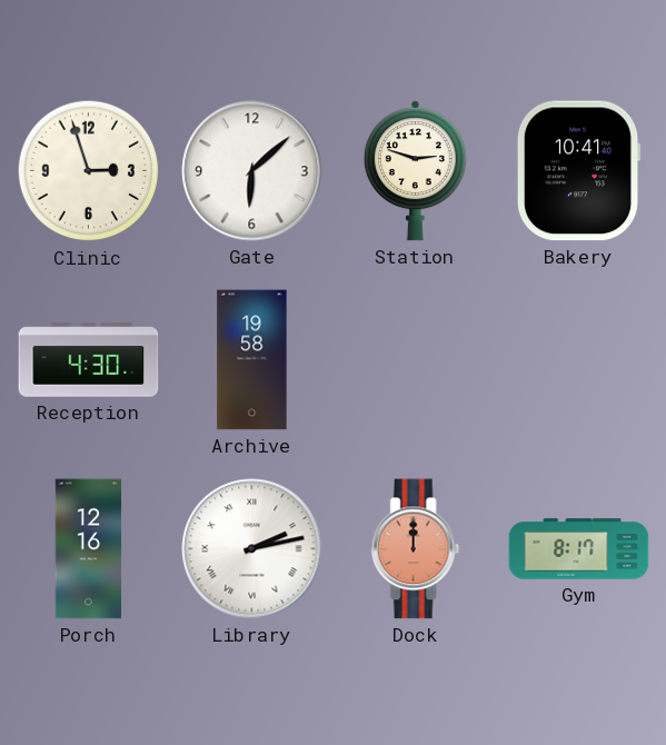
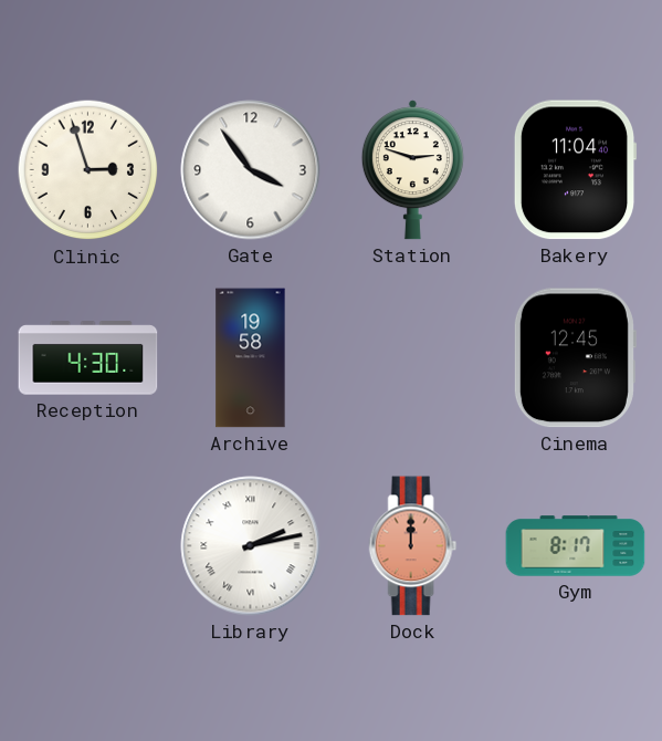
Gate: 6:08 -> 3:54
Bakery: 10:41 -> 11:04
Cinema: none -> 12:45
Porch: 12:16 -> none
